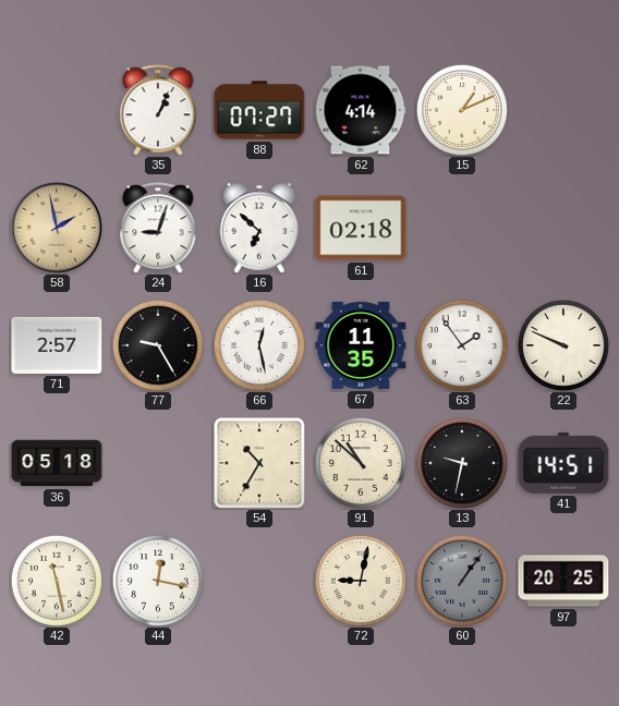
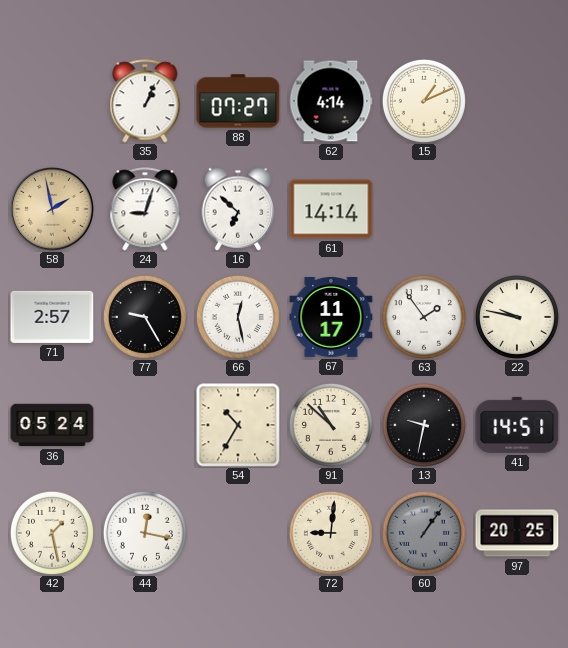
61: 02:18 -> 14:14
67: 11:35 -> 11:17
22: 9:49 -> 9:47
36: 05:18 -> 05:24
42: 11:28 -> 1:28
72: 9:02 -> 9:01
